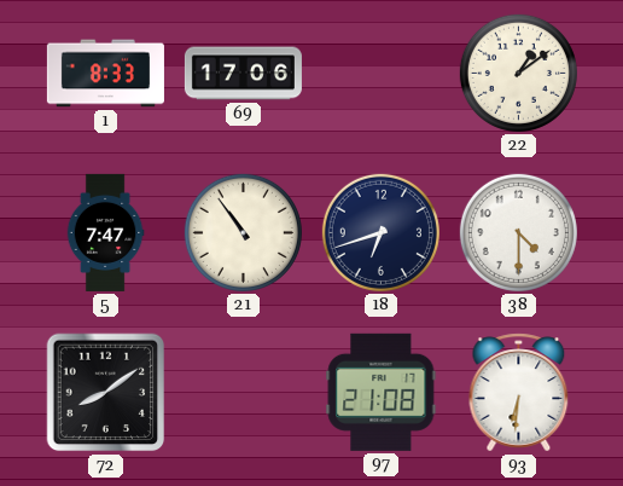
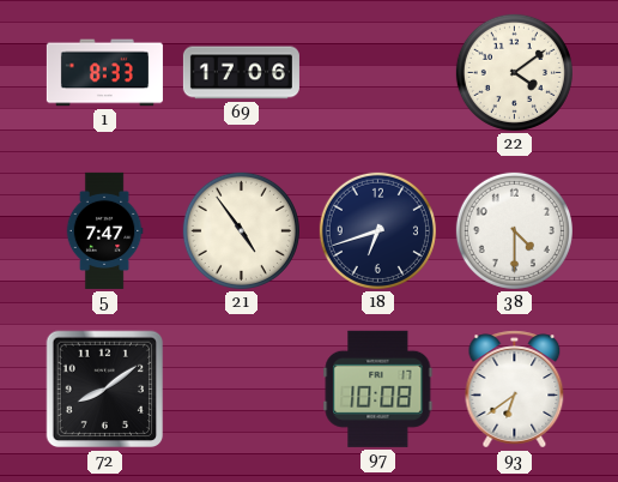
22: 1:09 -> 4:09
21: 10:54 -> 4:54
97: 21:08 -> 10:08
93: 6:31 -> 6:39
